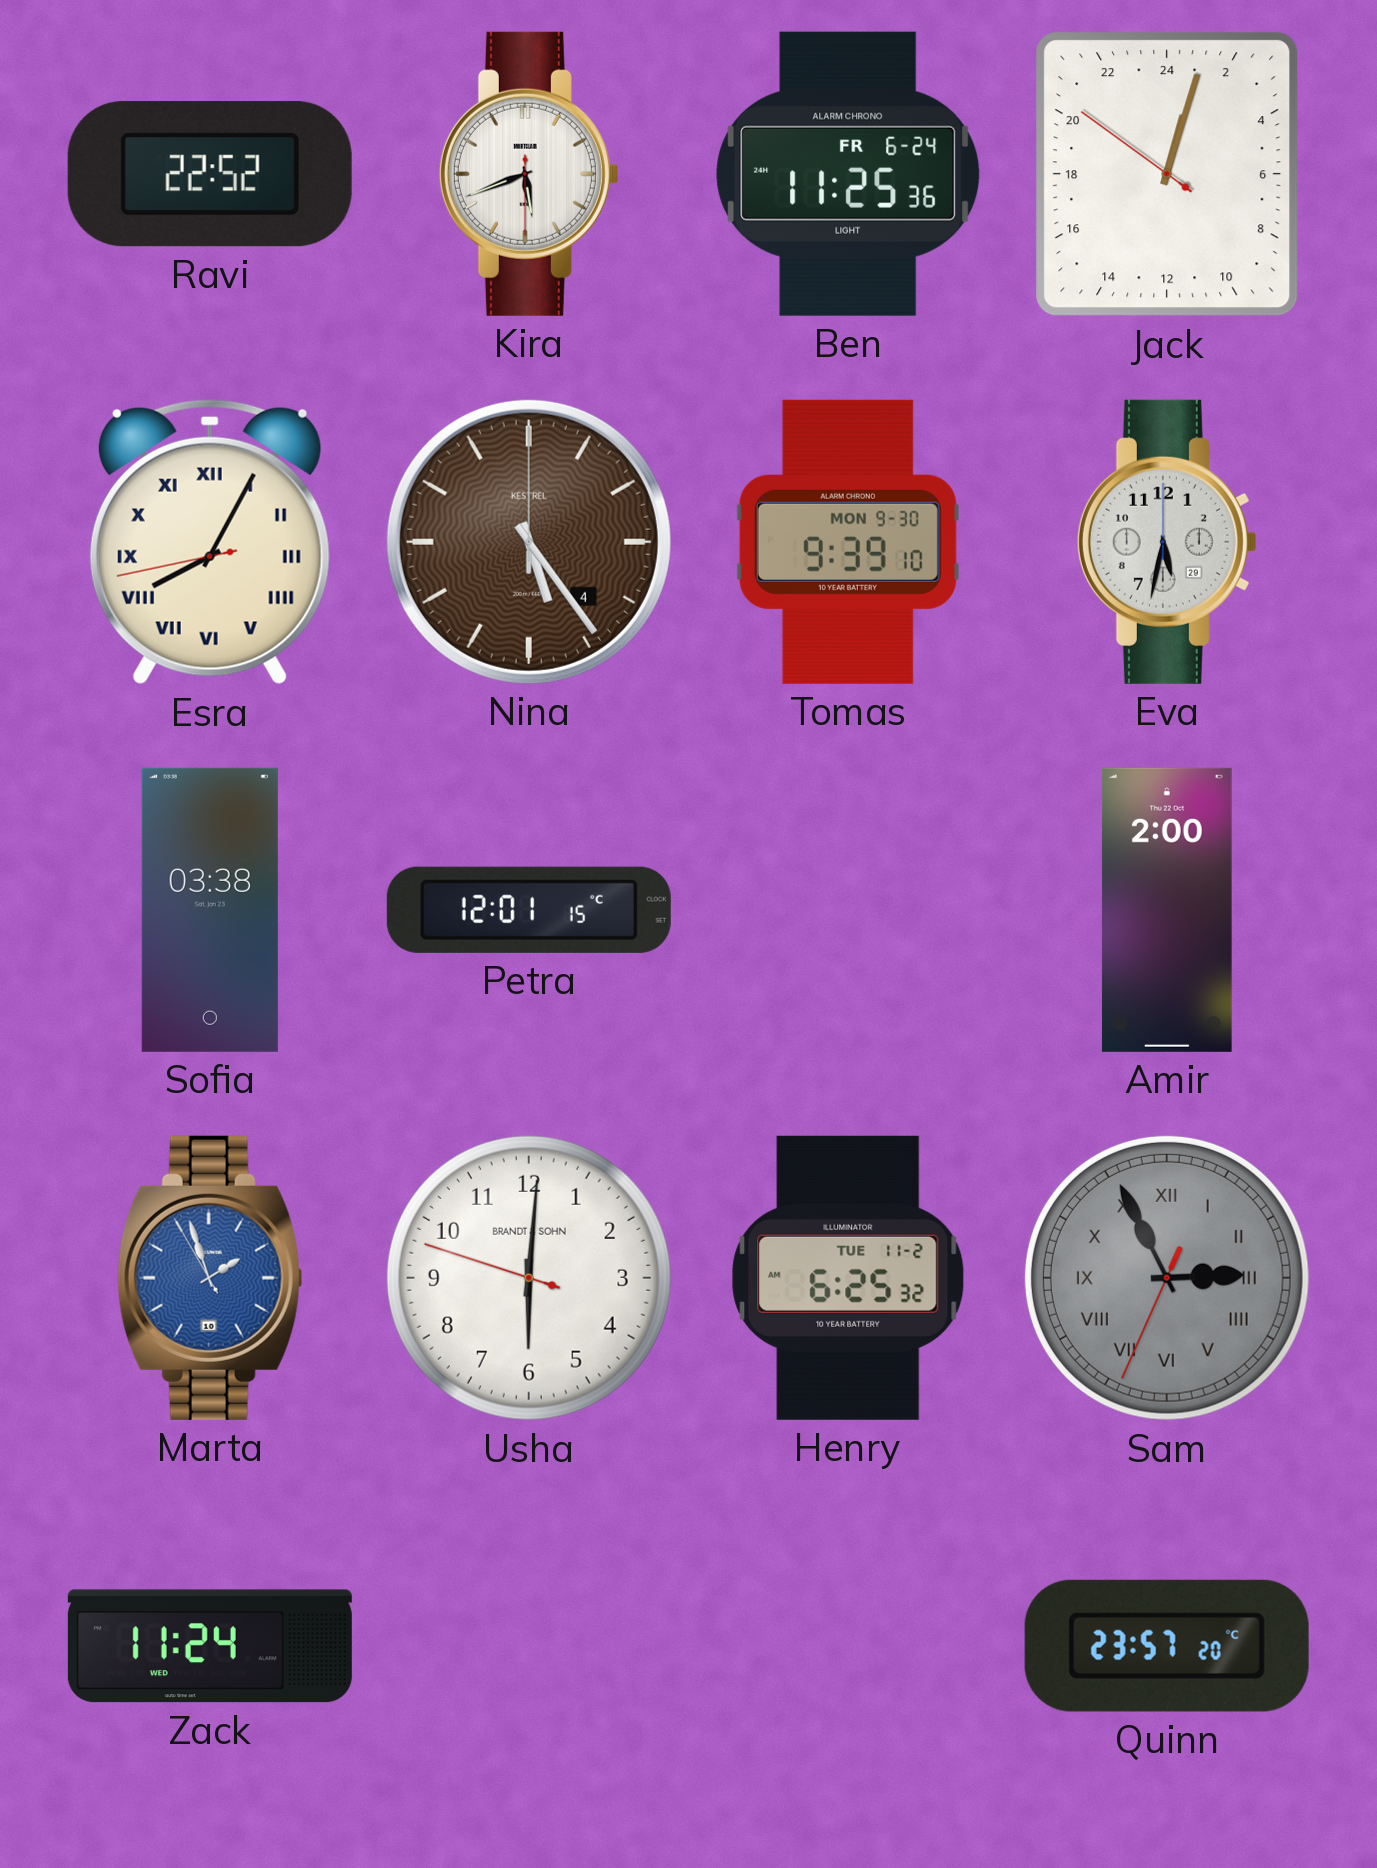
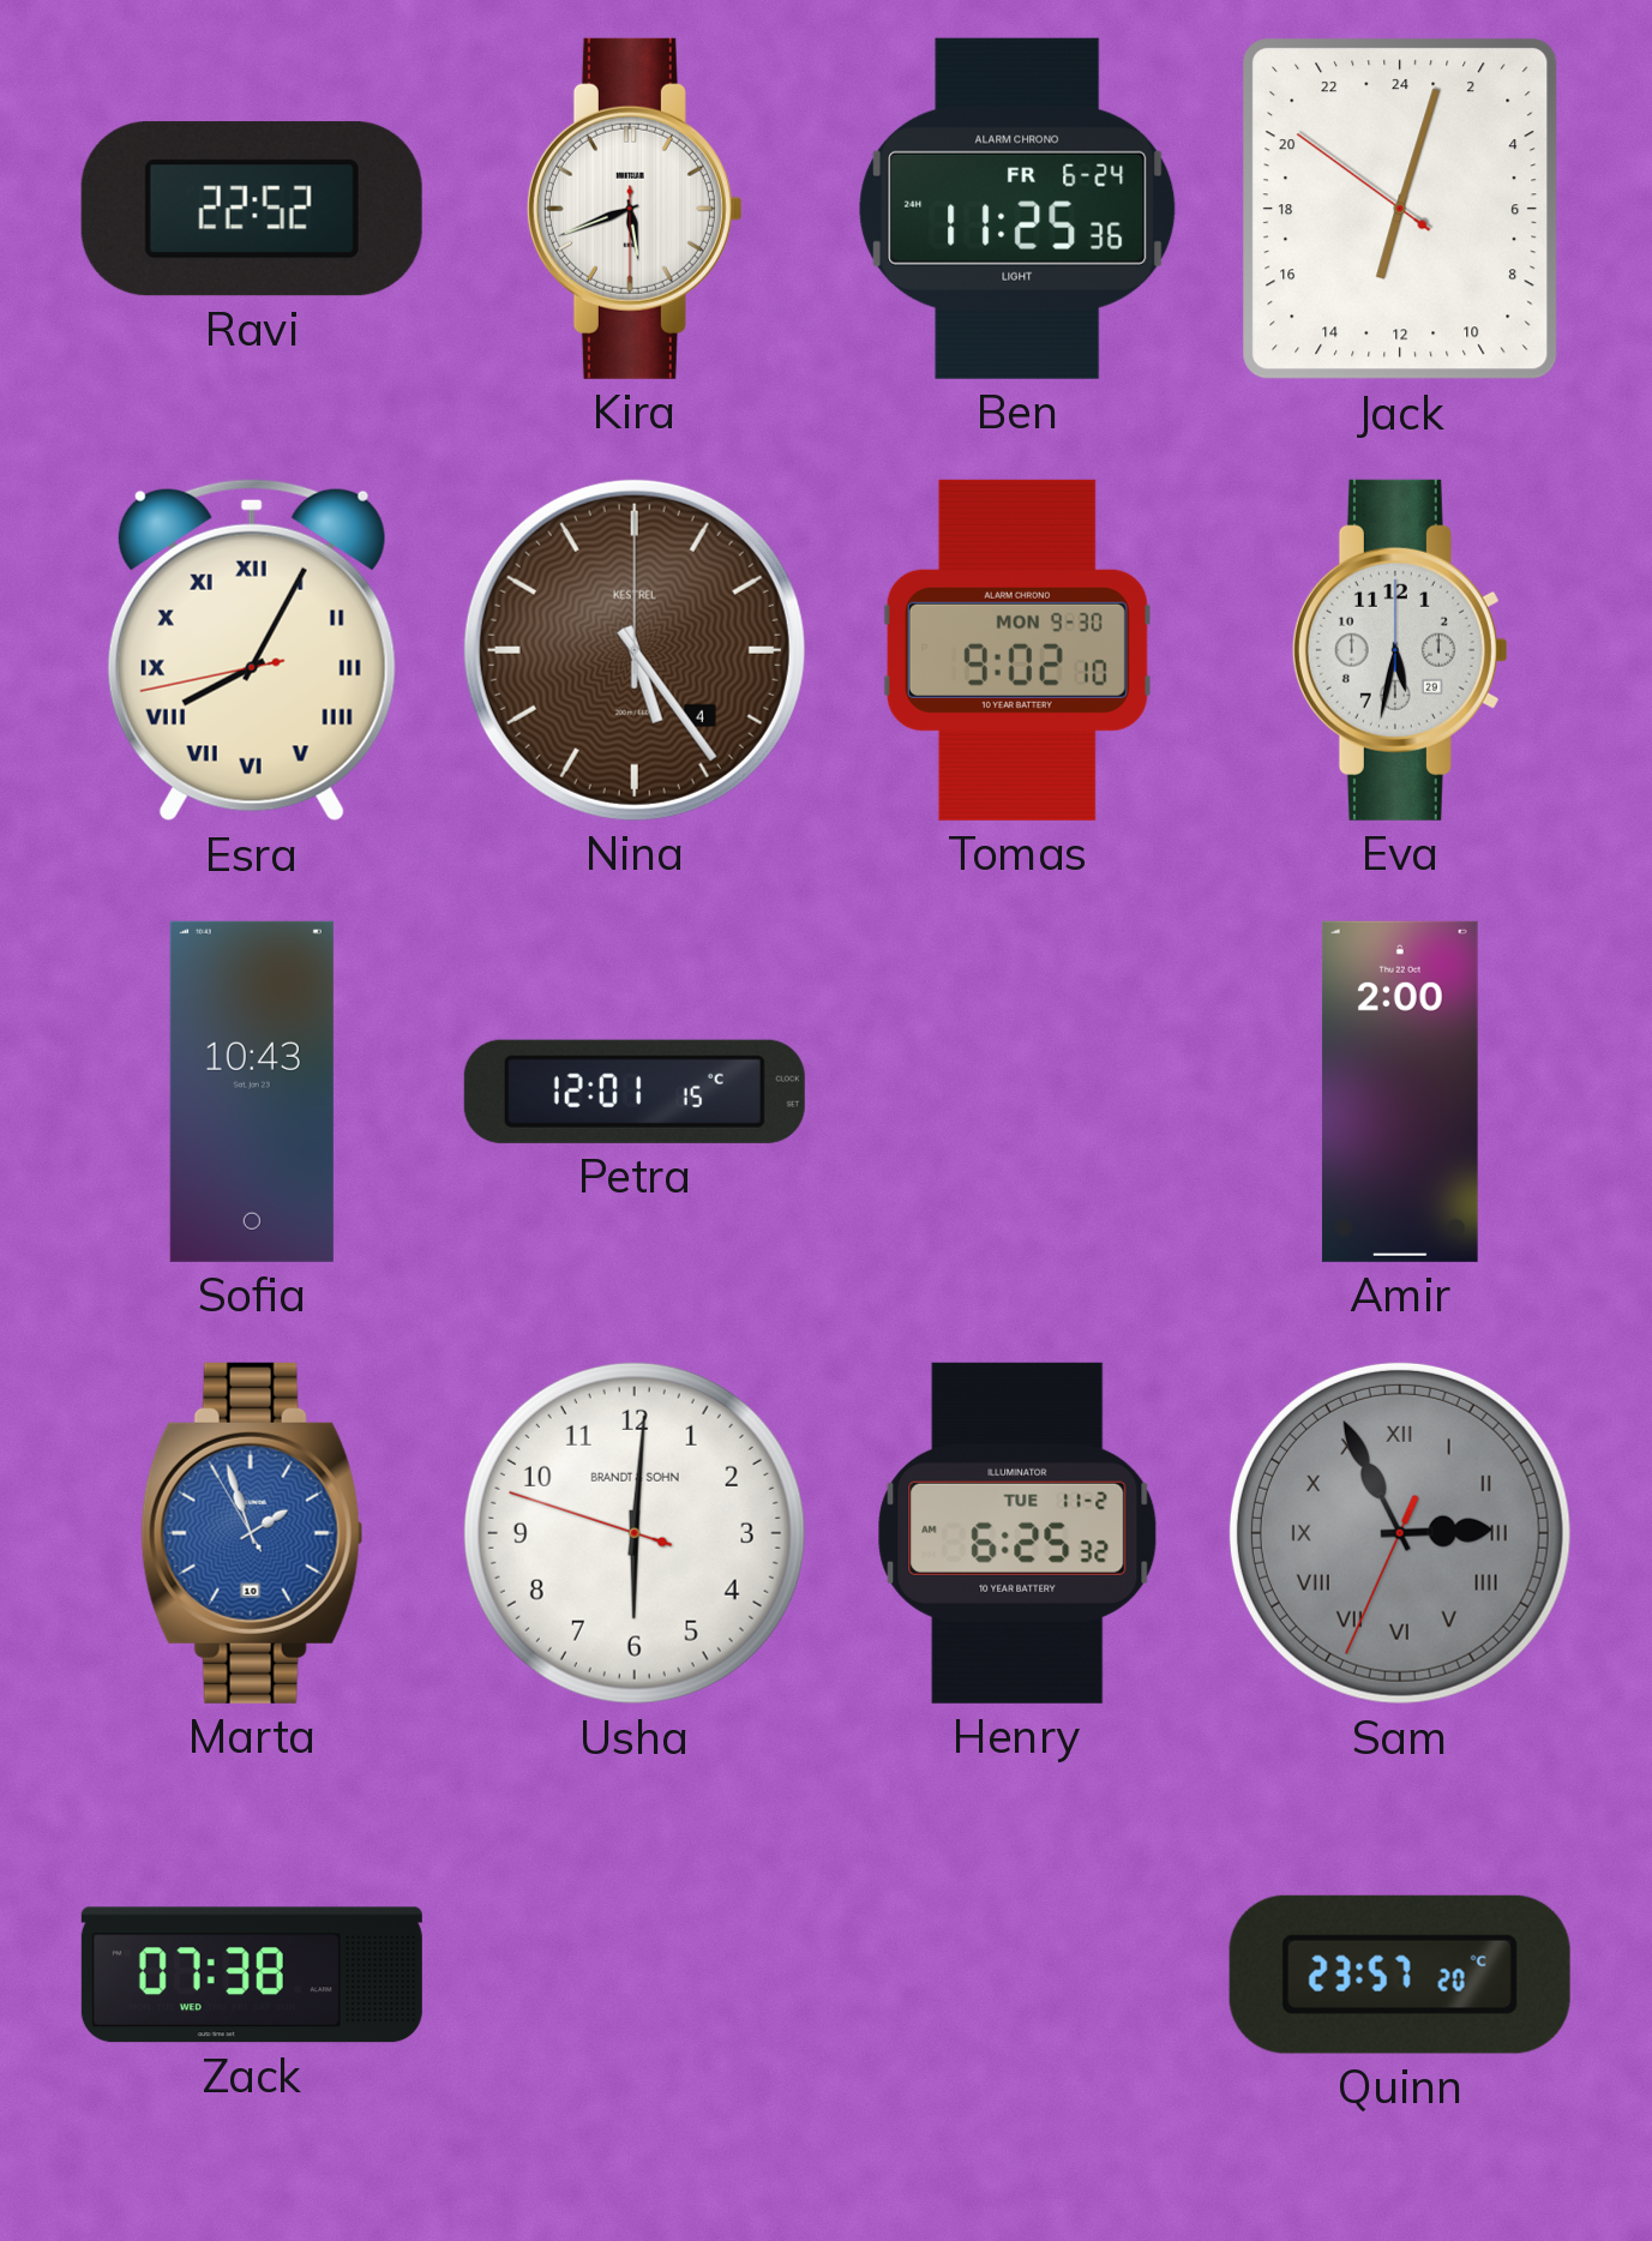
Jack: 1:02 -> 13:02
Tomas: 9:39 -> 9:02
Sofia: 03:38 -> 10:43
Zack: 11:24 -> 07:38
